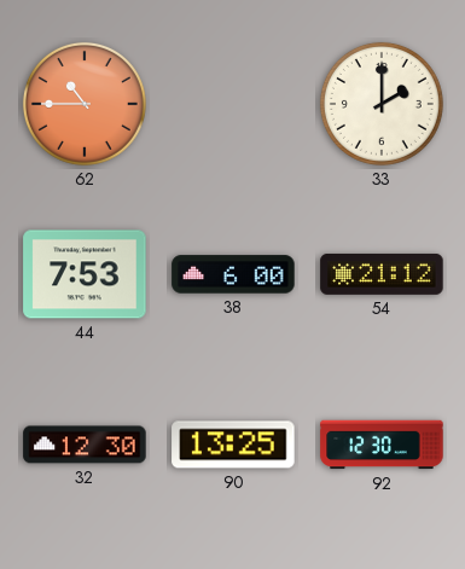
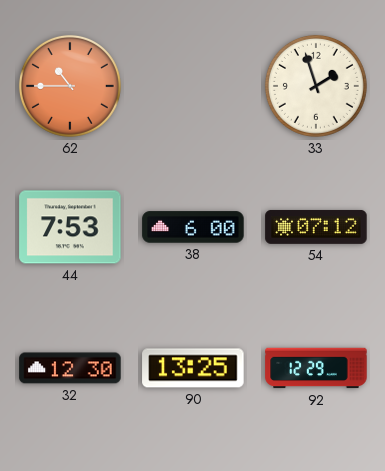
33: 2:00 -> 1:57
54: 21:12 -> 07:12
92: 12:30 -> 12:29
